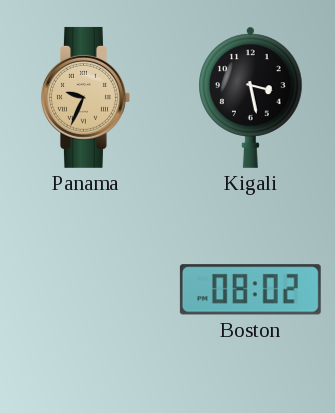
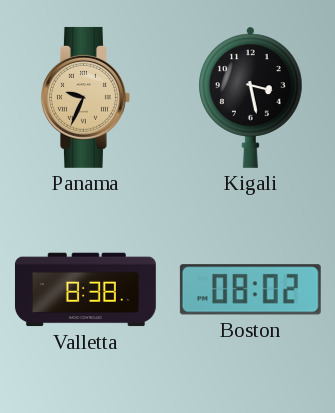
Valletta: none -> 8:38
